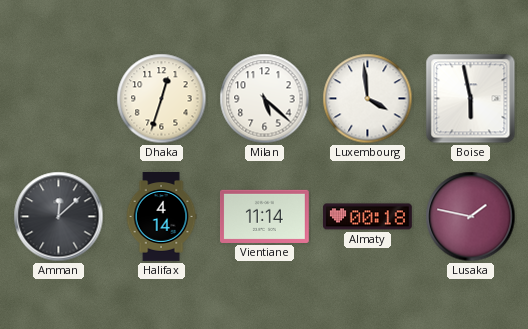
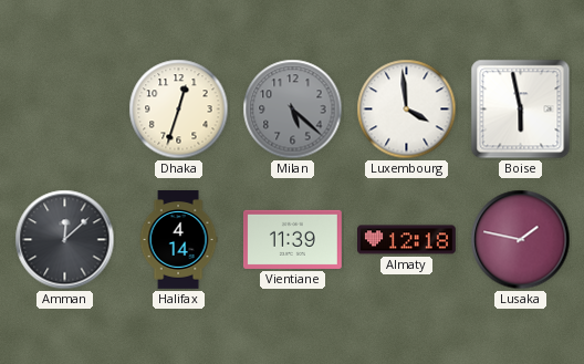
Milan dial: white -> grey
Vientiane: 11:14 -> 11:39
Almaty: 00:18 -> 12:18
